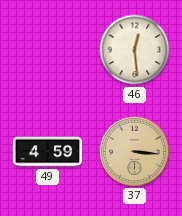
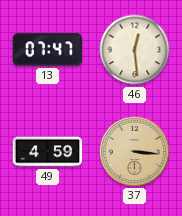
13: none -> 07:47
